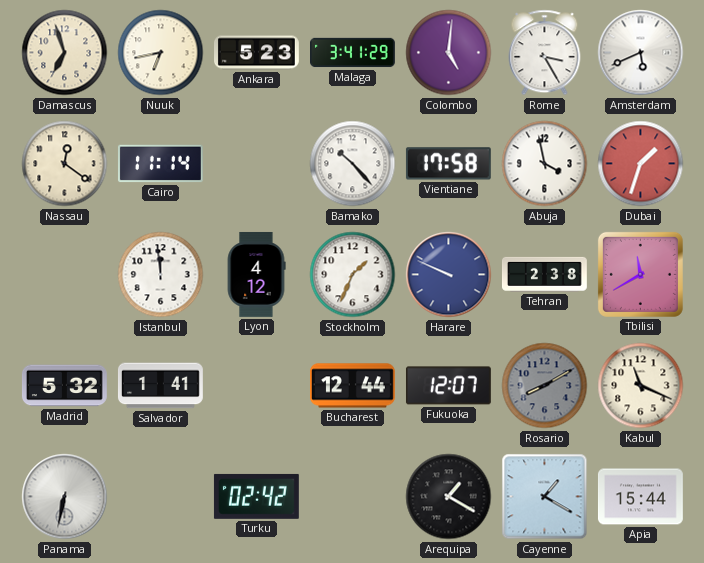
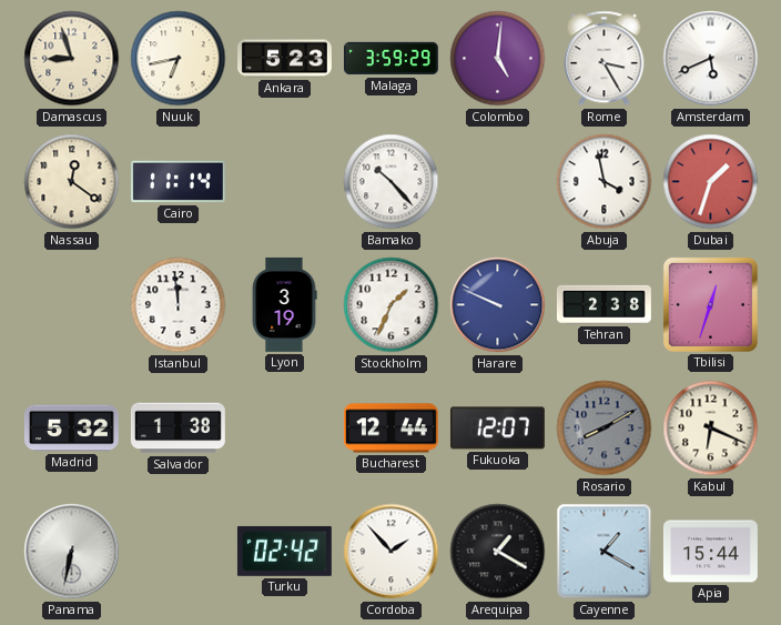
Damascus: 6:57 -> 8:57
Malaga: 3:41 -> 3:59
Vientiane: 17:58 -> none
Lyon: 4:12 -> 3:19
Tbilisi: 11:40 -> 12:33
Salvador: 1:41 -> 1:38
Kabul: 11:19 -> 6:19
Cordoba: none -> 1:53
